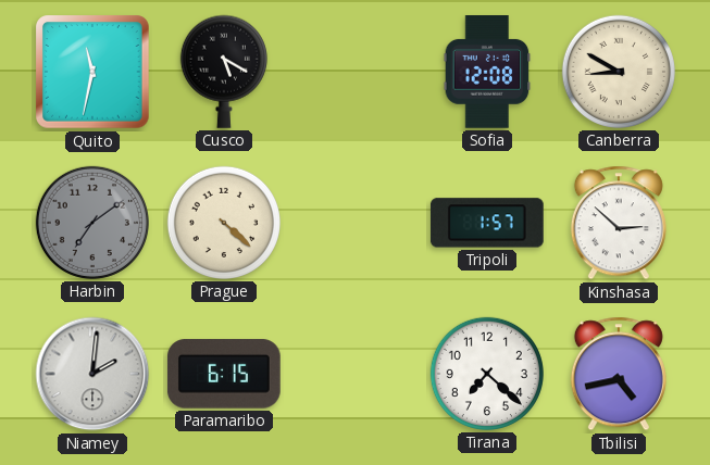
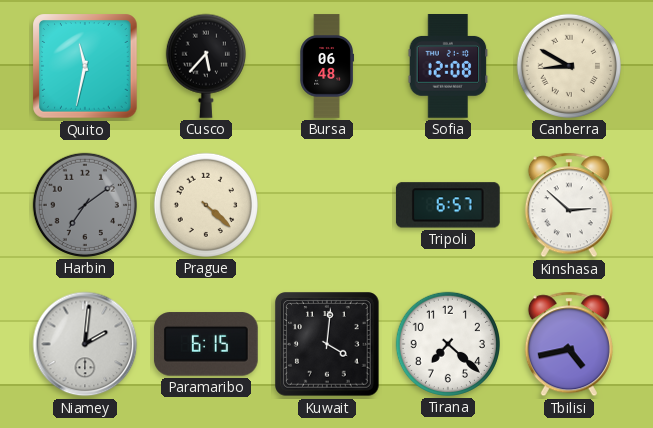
Cusco: 5:20 -> 5:37
Bursa: none -> 06:48
Tripoli: 1:57 -> 6:57
Kuwait: none -> 4:01
